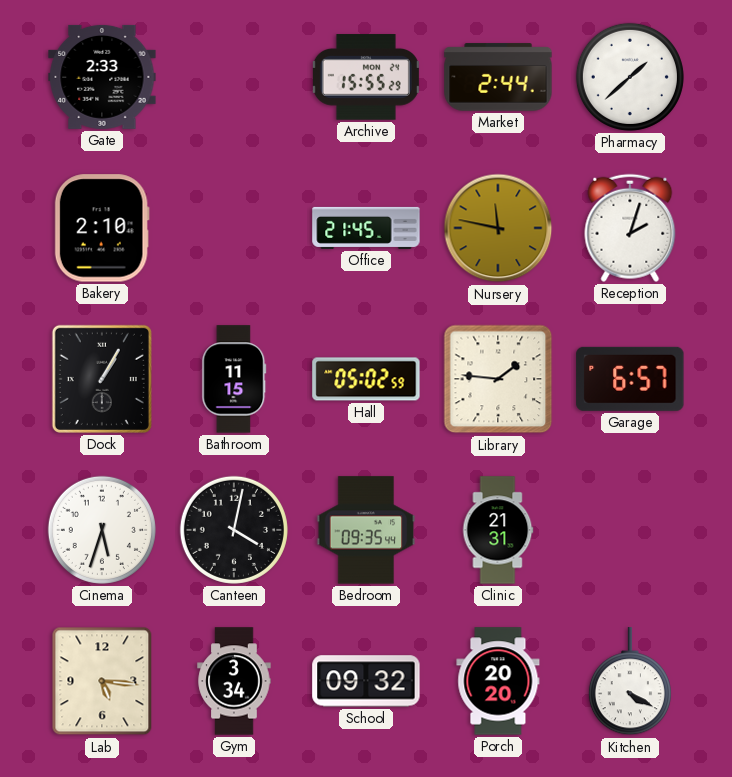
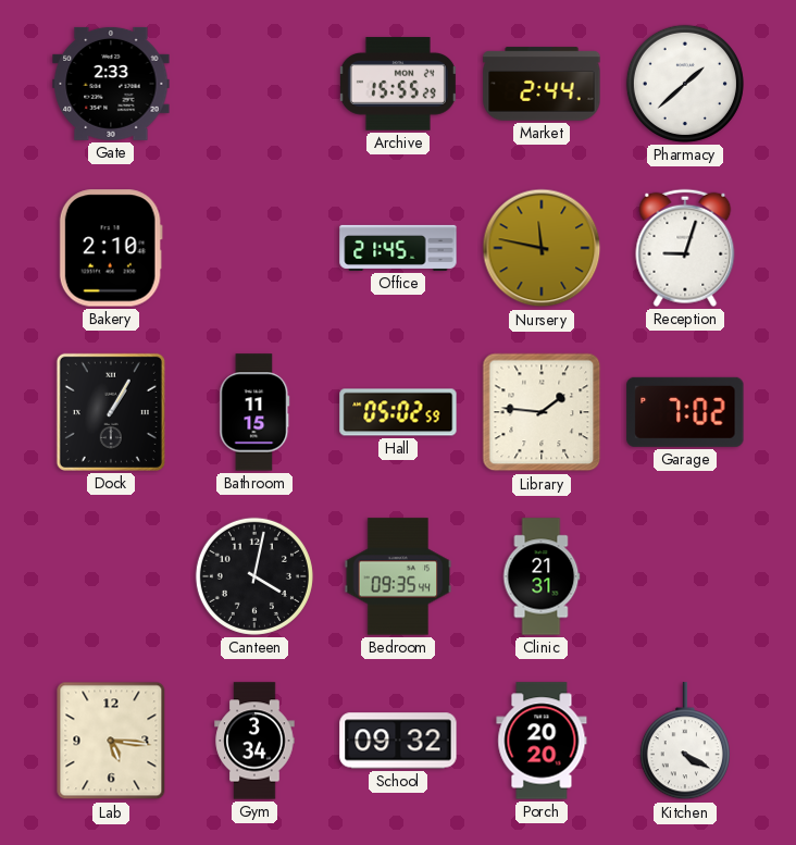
Reception: 2:03 -> 9:03
Garage: 6:57 -> 7:02
Cinema: 5:33 -> none
